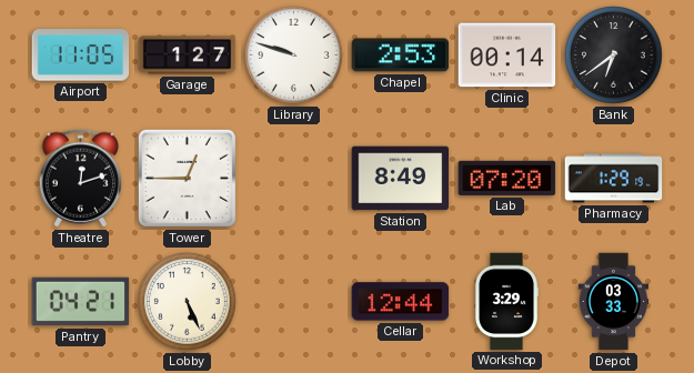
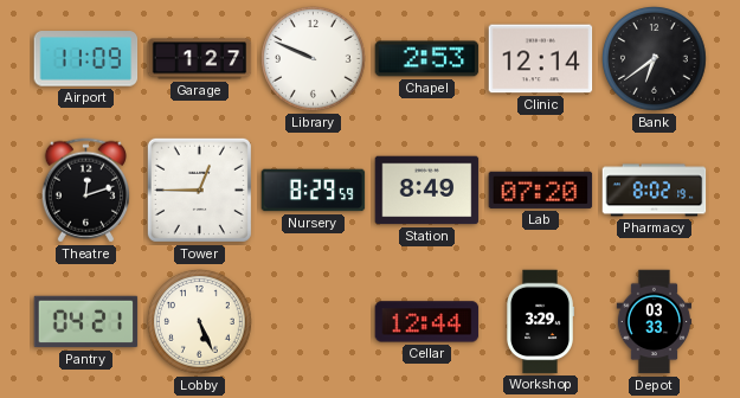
Airport: 11:05 -> 11:09
Library: 9:48 -> 9:49
Clinic: 00:14 -> 12:14
Nursery: none -> 8:29
Pharmacy: 1:29 -> 8:02
